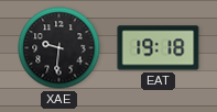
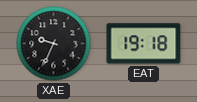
XAE: 9:31 -> 9:34
